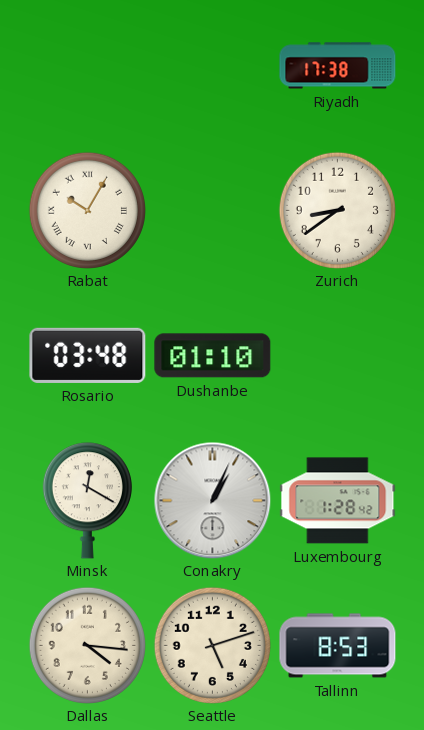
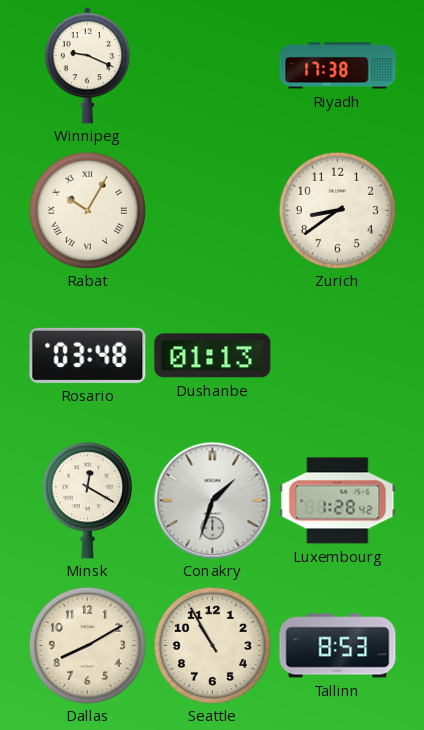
Winnipeg: none -> 9:19
Dushanbe: 01:10 -> 01:13
Conakry: 1:04 -> 1:33
Dallas: 4:16 -> 8:10
Seattle: 5:12 -> 10:55
